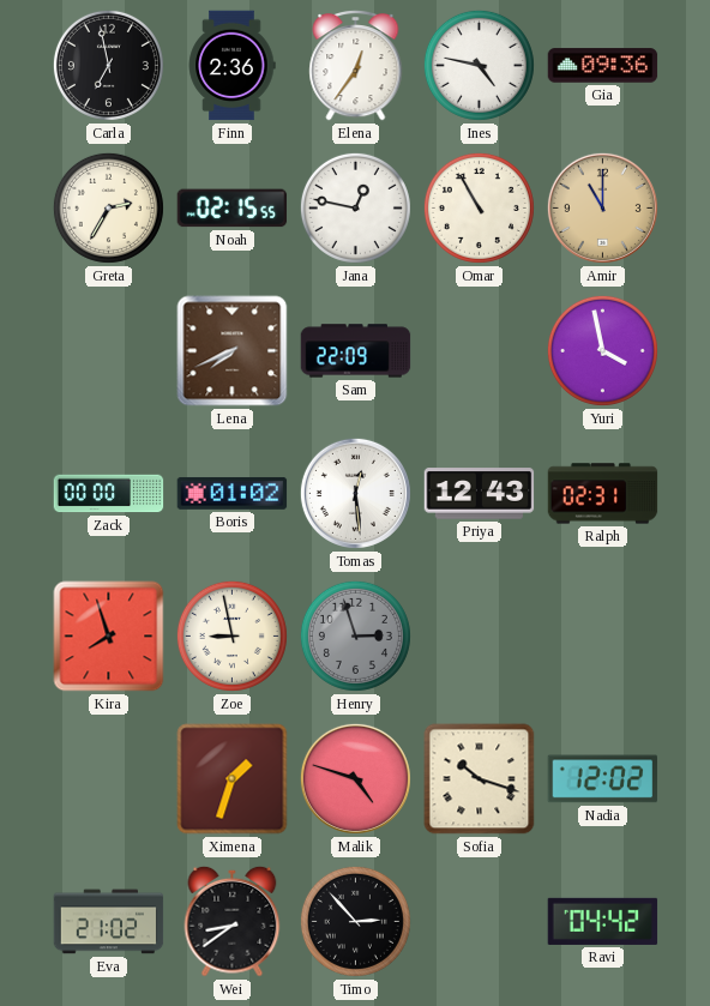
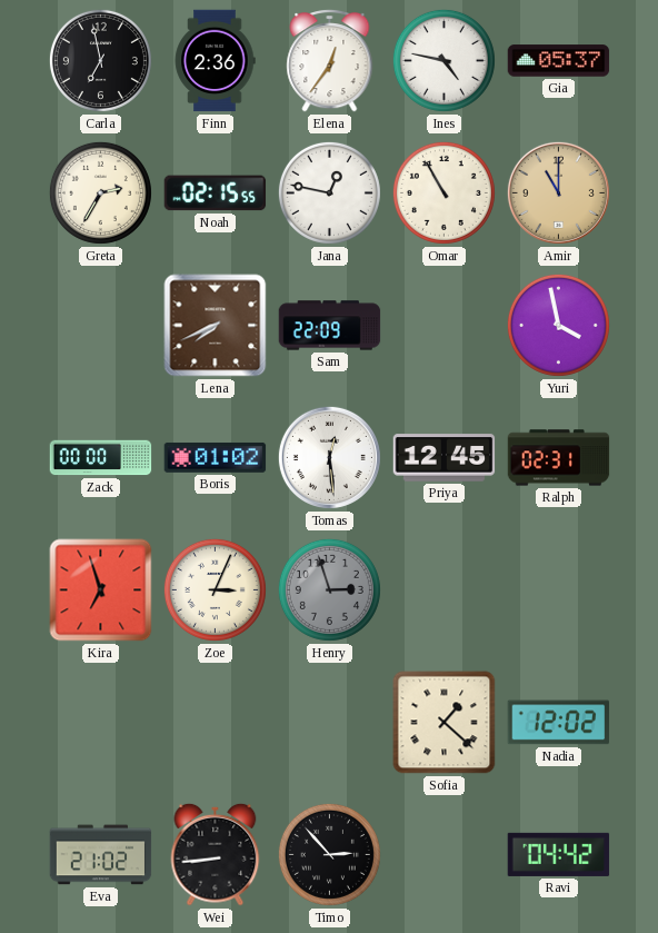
Gia: 09:36 -> 05:37
Priya: 12:43 -> 12:45
Kira: 7:57 -> 6:57
Zoe: 8:58 -> 3:04
Ximena: 1:33 -> none
Malik: 4:48 -> none
Sofia: 10:18 -> 1:22
Wei: 8:39 -> 8:44
